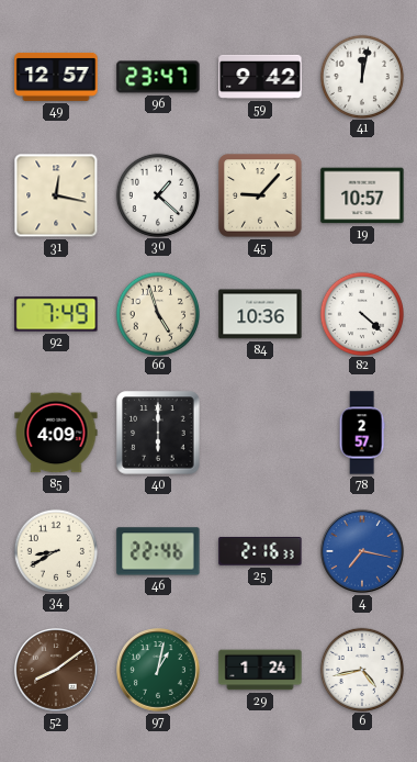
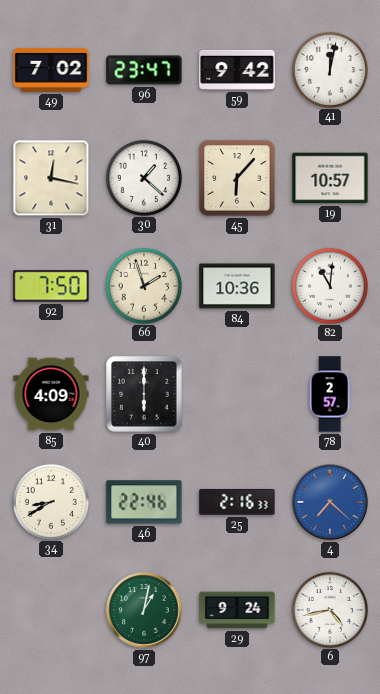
49: 12:57 -> 7:02
45: 9:07 -> 6:07
92: 7:49 -> 7:50
66: 4:57 -> 1:57
82: 4:22 -> 11:01
4: 7:17 -> 7:22
52: 8:09 -> none
29: 1:24 -> 9:24
